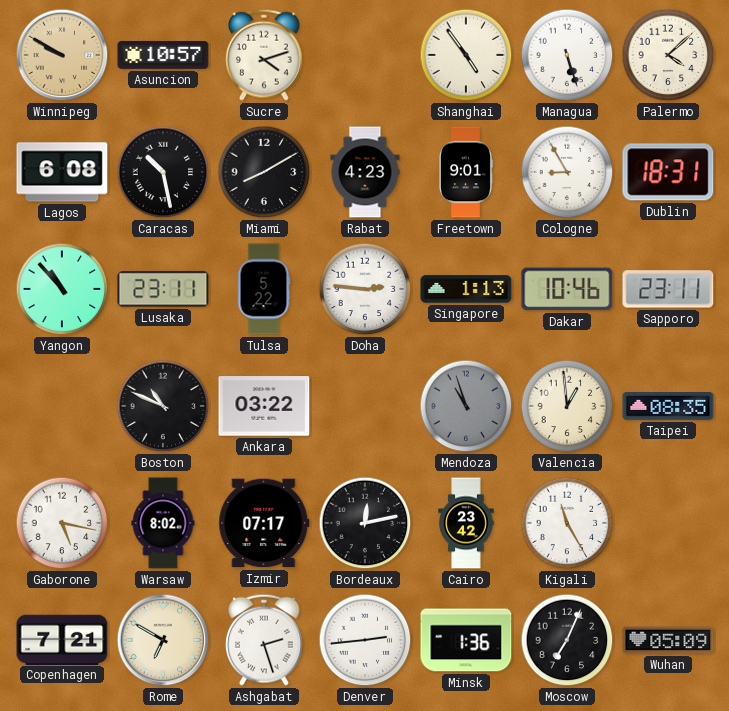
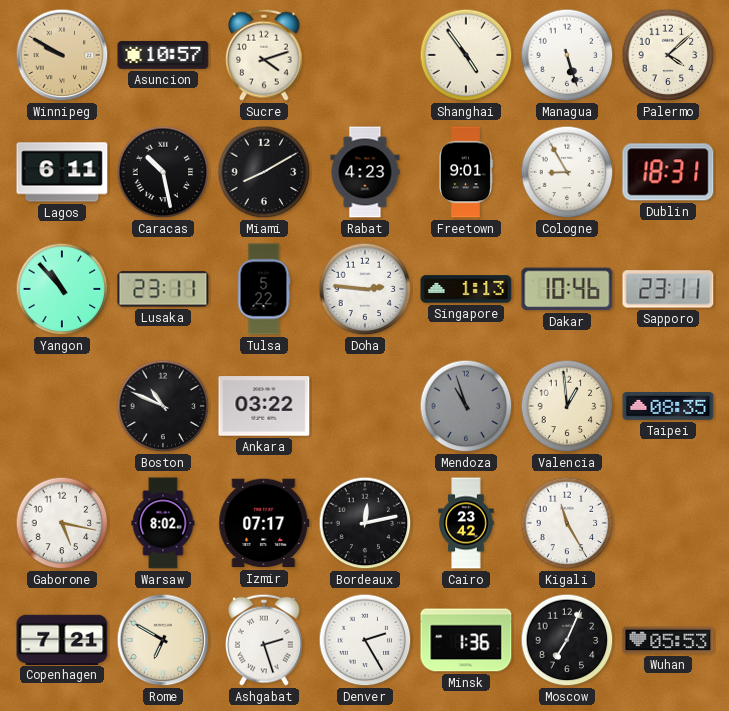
Lagos: 6:08 -> 6:11
Denver: 2:44 -> 2:25
Wuhan: 05:09 -> 05:53
